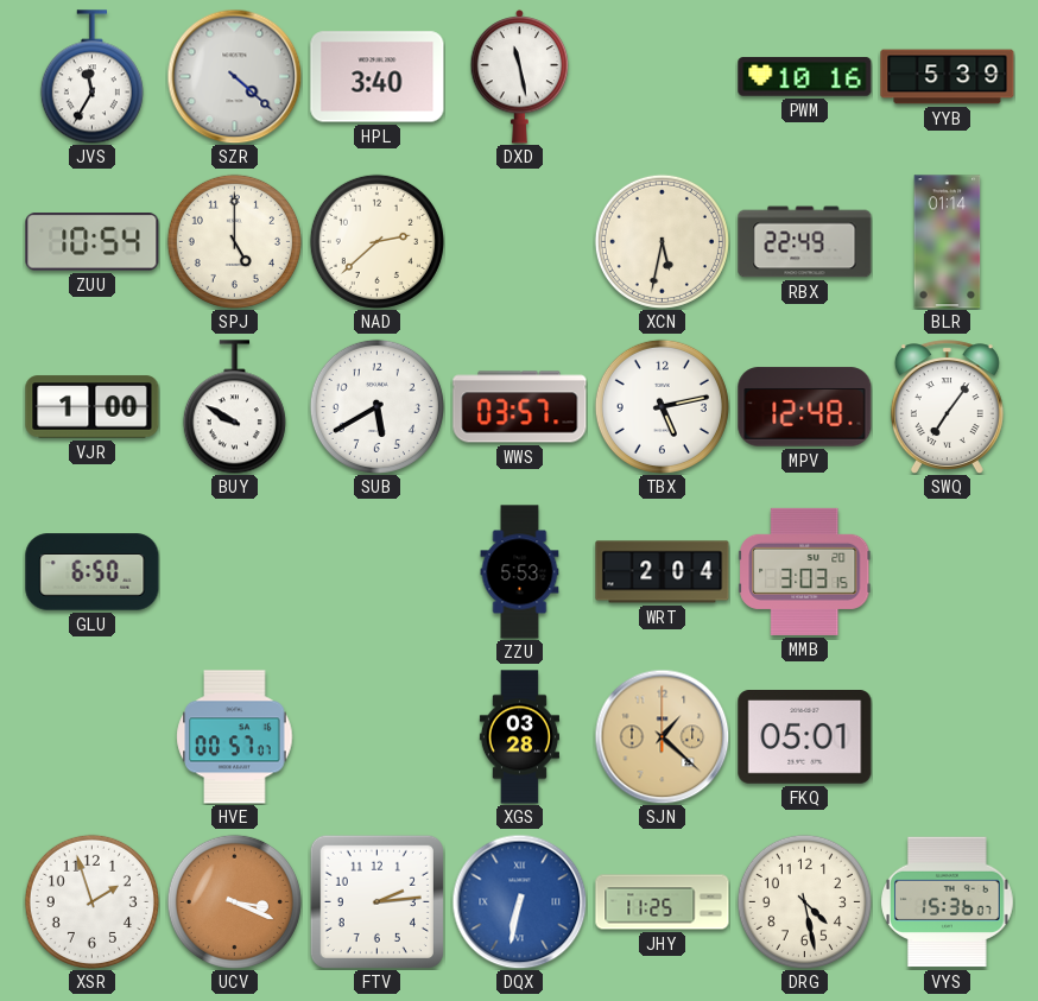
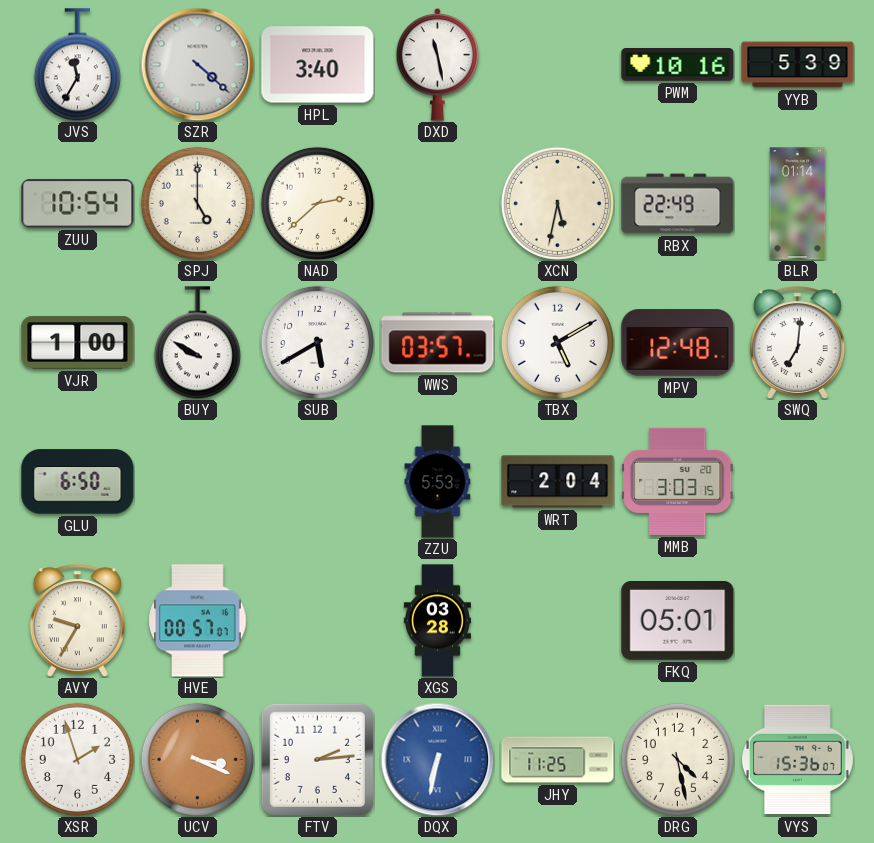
TBX: 5:13 -> 5:10
SWQ: 7:06 -> 7:01
AVY: none -> 9:35
SJN: 1:22 -> none
